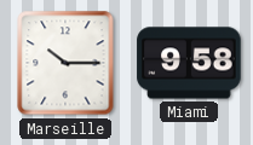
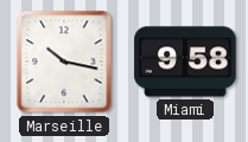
Marseille: 10:15 -> 10:17
